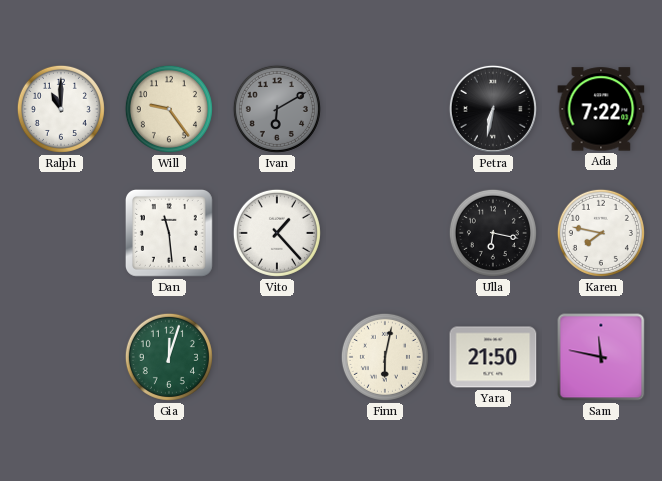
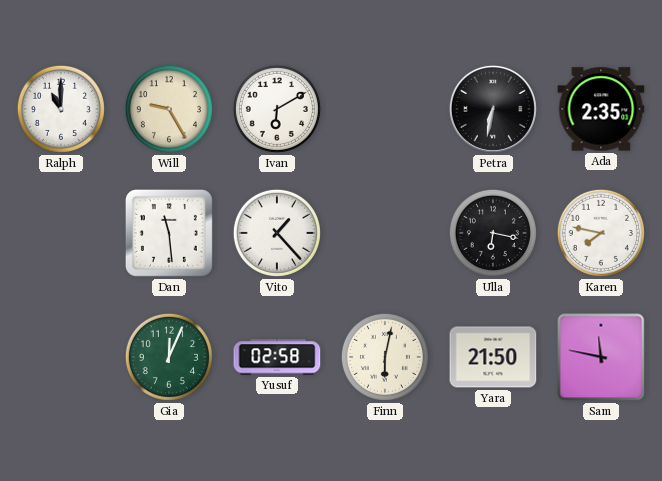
Will: 9:24 -> 9:25
Ivan dial: grey -> white
Ada: 7:22 -> 2:35
Gia: 12:03 -> 12:04
Yusuf: none -> 02:58
